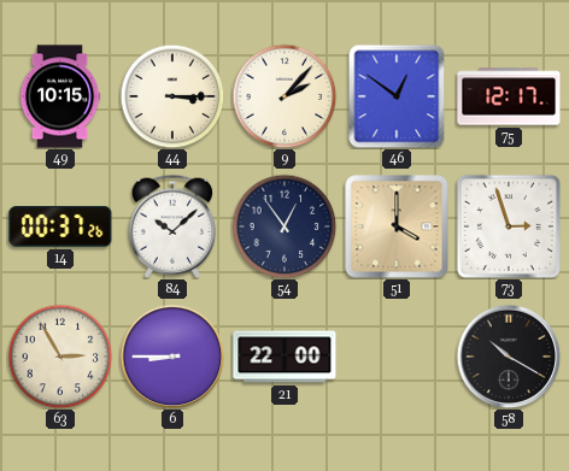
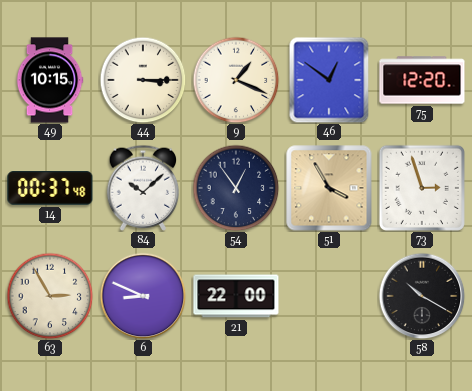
9: 2:07 -> 1:19
75: 12:17 -> 12:20
14: 00:37:26 -> 00:37:48
51: 4:00 -> 3:55
6: 8:45 -> 8:49
